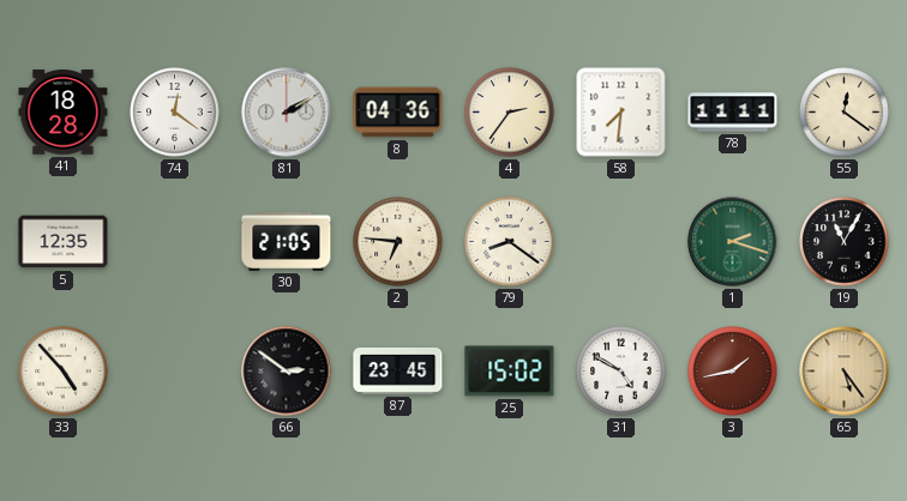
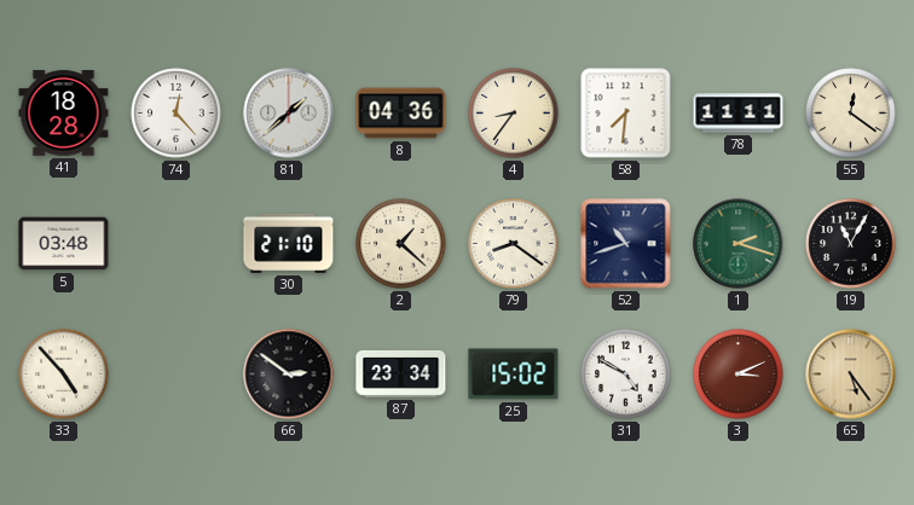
74: 12:21 -> 12:23
81: 2:10 -> 1:38
4: 2:36 -> 8:36
5: 12:35 -> 03:48
30: 21:05 -> 21:10
2: 6:46 -> 1:22
52: none -> 10:42
87: 23:45 -> 23:34
3: 1:43 -> 3:11
